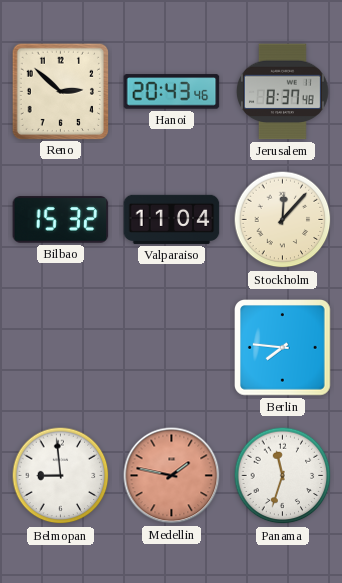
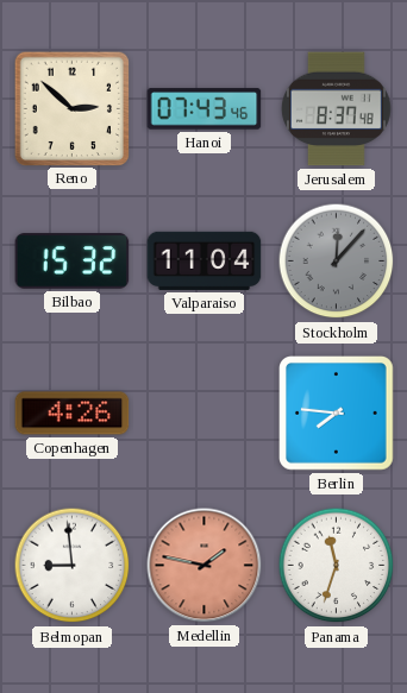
Hanoi: 20:43 -> 07:43
Stockholm dial: cream -> grey
Copenhagen: none -> 4:26
